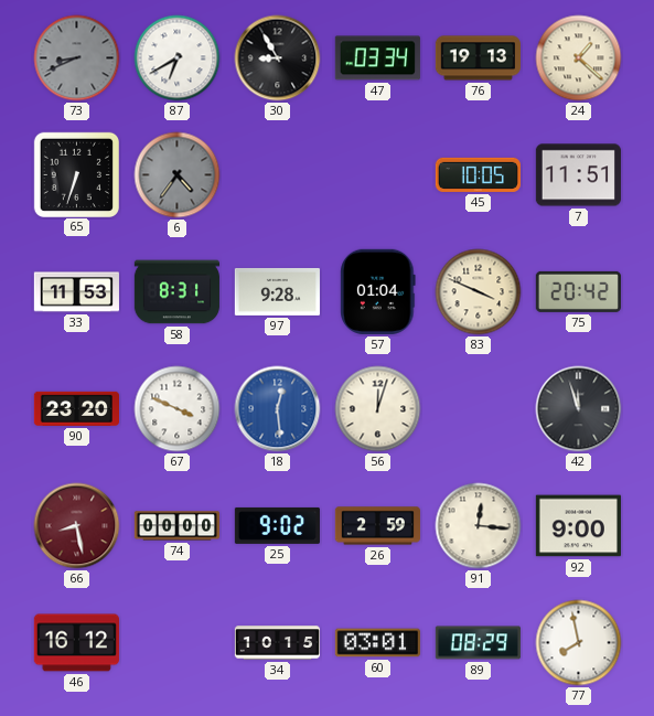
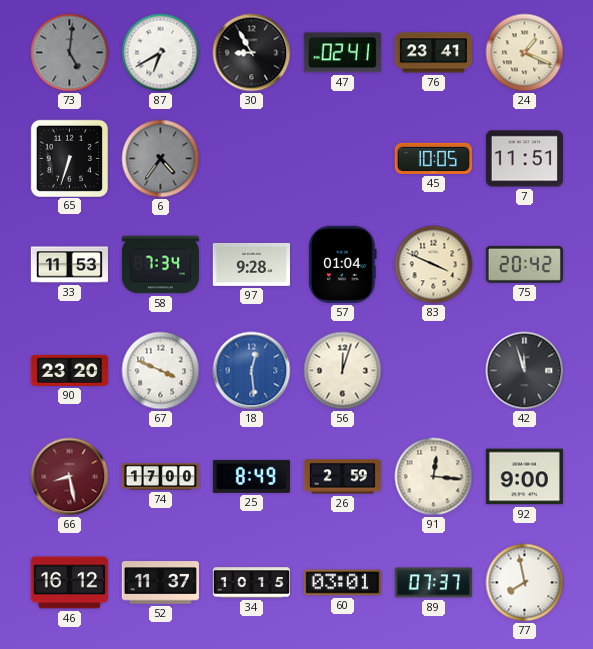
73: 8:41 -> 5:01
47: 03:34 -> 02:41
76: 19:13 -> 23:41
24: 1:22 -> 1:19
58: 8:31 -> 7:34
74: 00:00 -> 17:00
25: 9:02 -> 8:49
52: none -> 11:37
89: 08:29 -> 07:37
